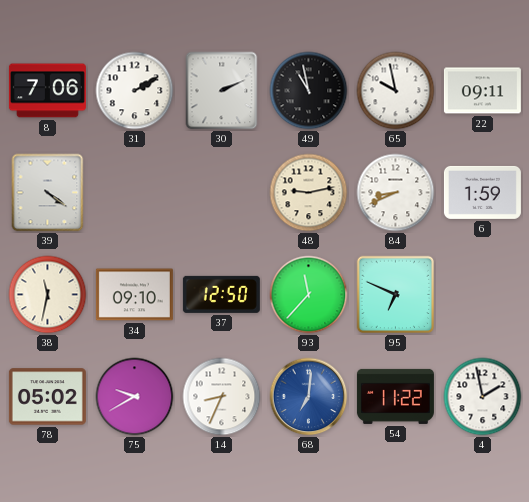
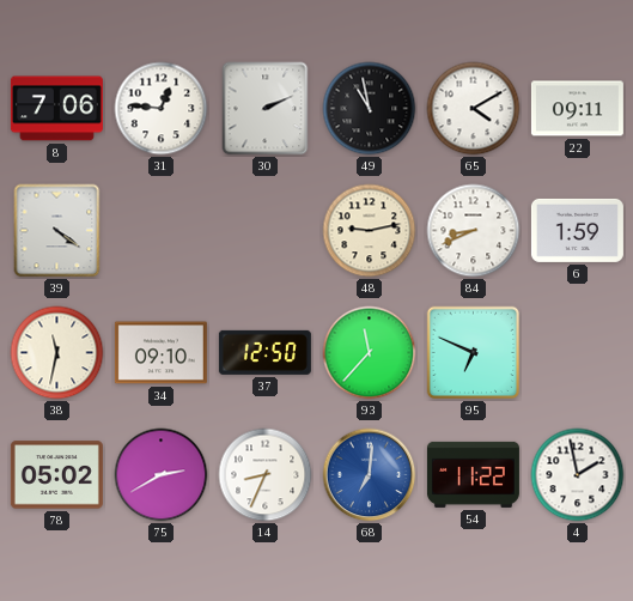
31: 2:10 -> 12:46
65: 9:58 -> 4:10
75: 9:40 -> 2:40
